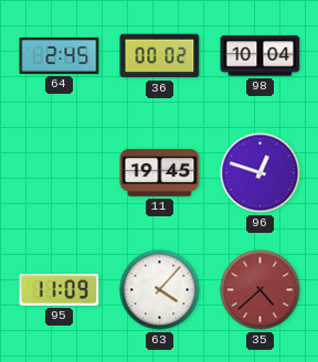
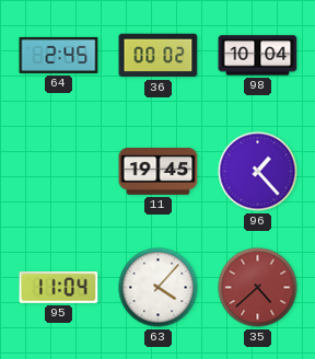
96: 12:48 -> 1:23
95: 11:09 -> 11:04
